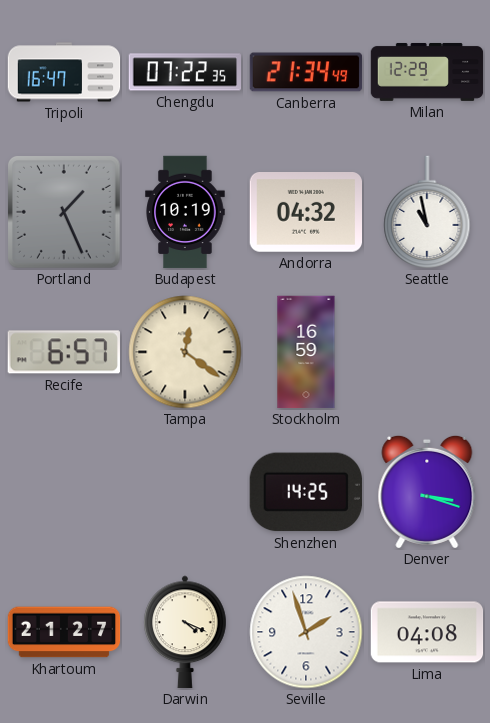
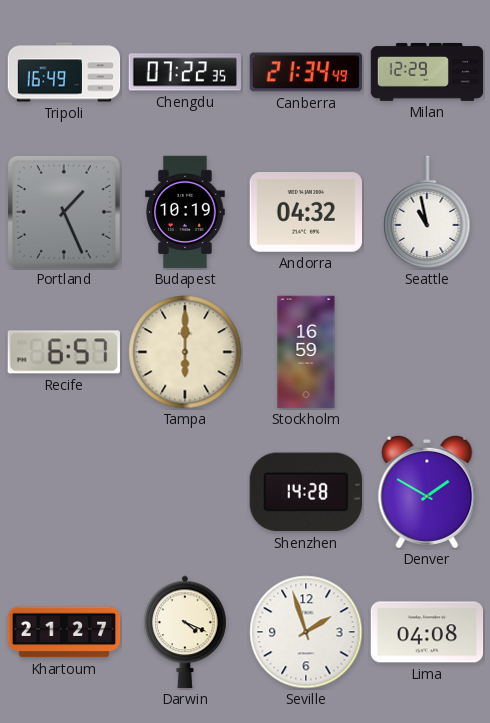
Tripoli: 16:47 -> 16:49
Tampa: 12:21 -> 6:00
Shenzhen: 14:25 -> 14:28
Denver: 3:18 -> 1:50
